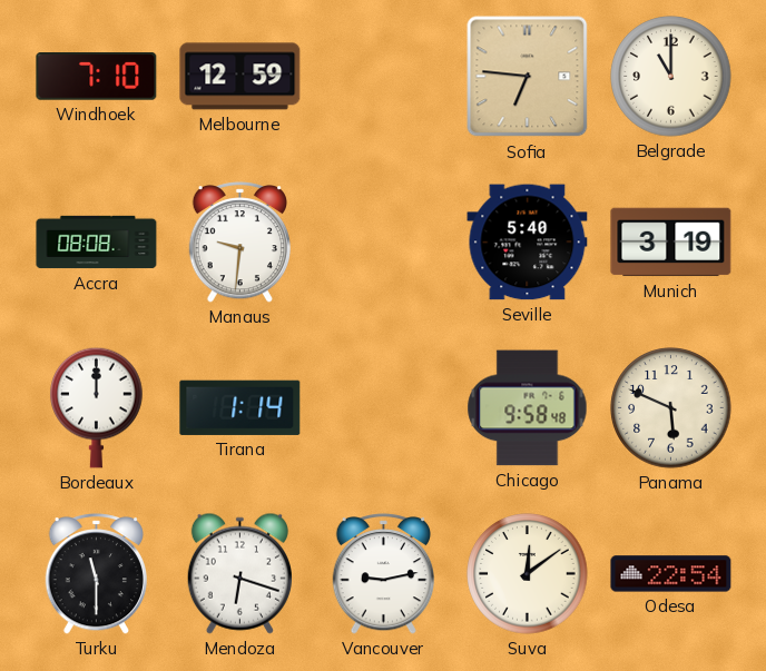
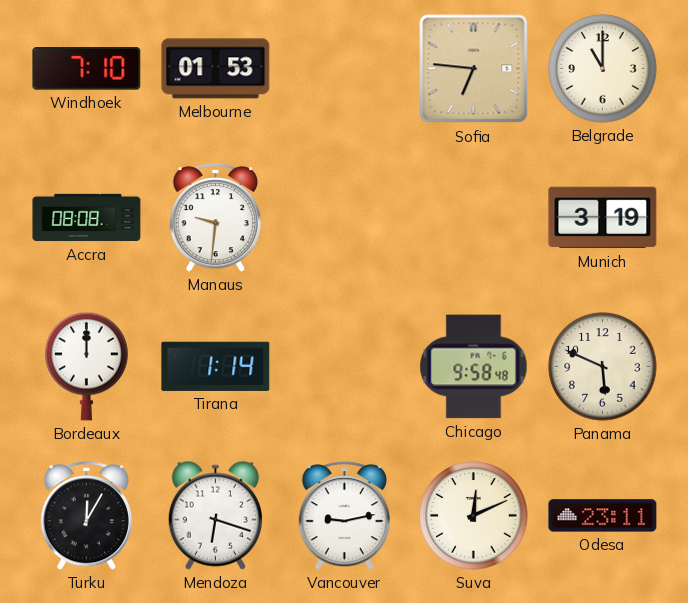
Melbourne: 12:59 -> 01:53
Seville: 5:40 -> none
Turku: 11:30 -> 12:05
Suva: 12:09 -> 12:11
Odesa: 22:54 -> 23:11
